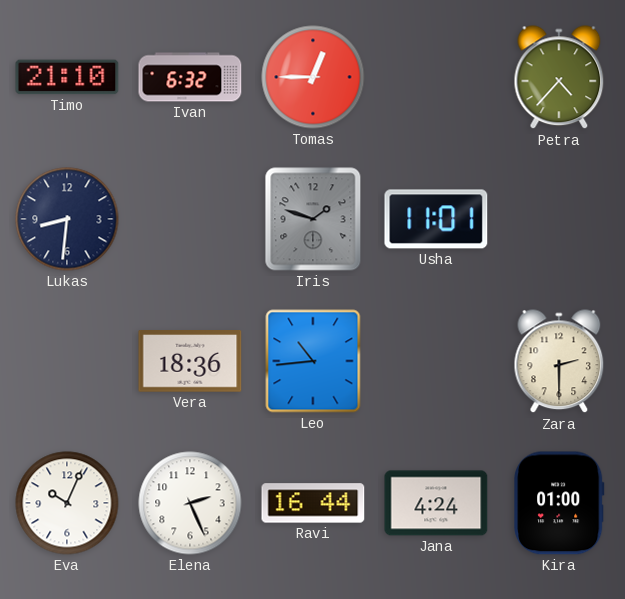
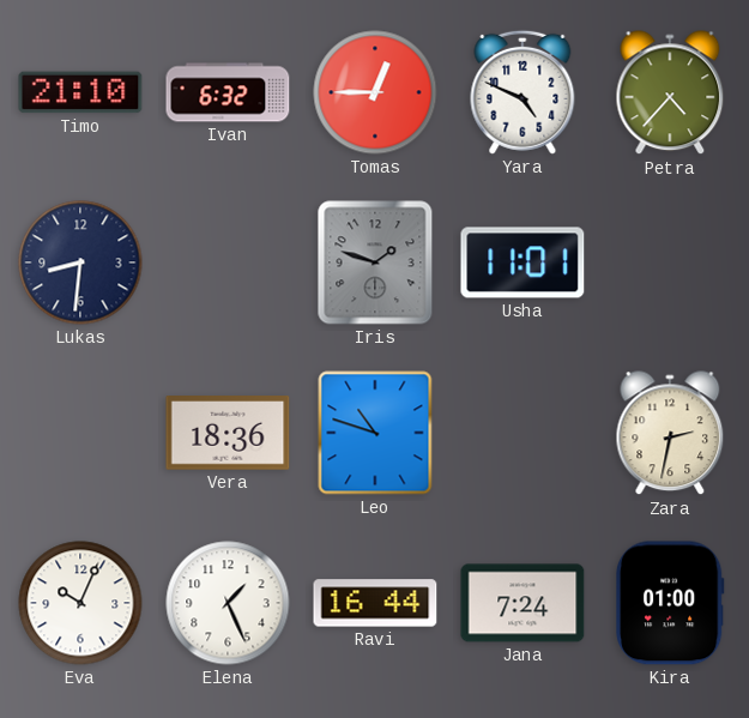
Yara: none -> 4:49
Leo: 10:44 -> 10:48
Zara: 2:30 -> 2:32
Elena: 2:26 -> 1:26
Jana: 4:24 -> 7:24
